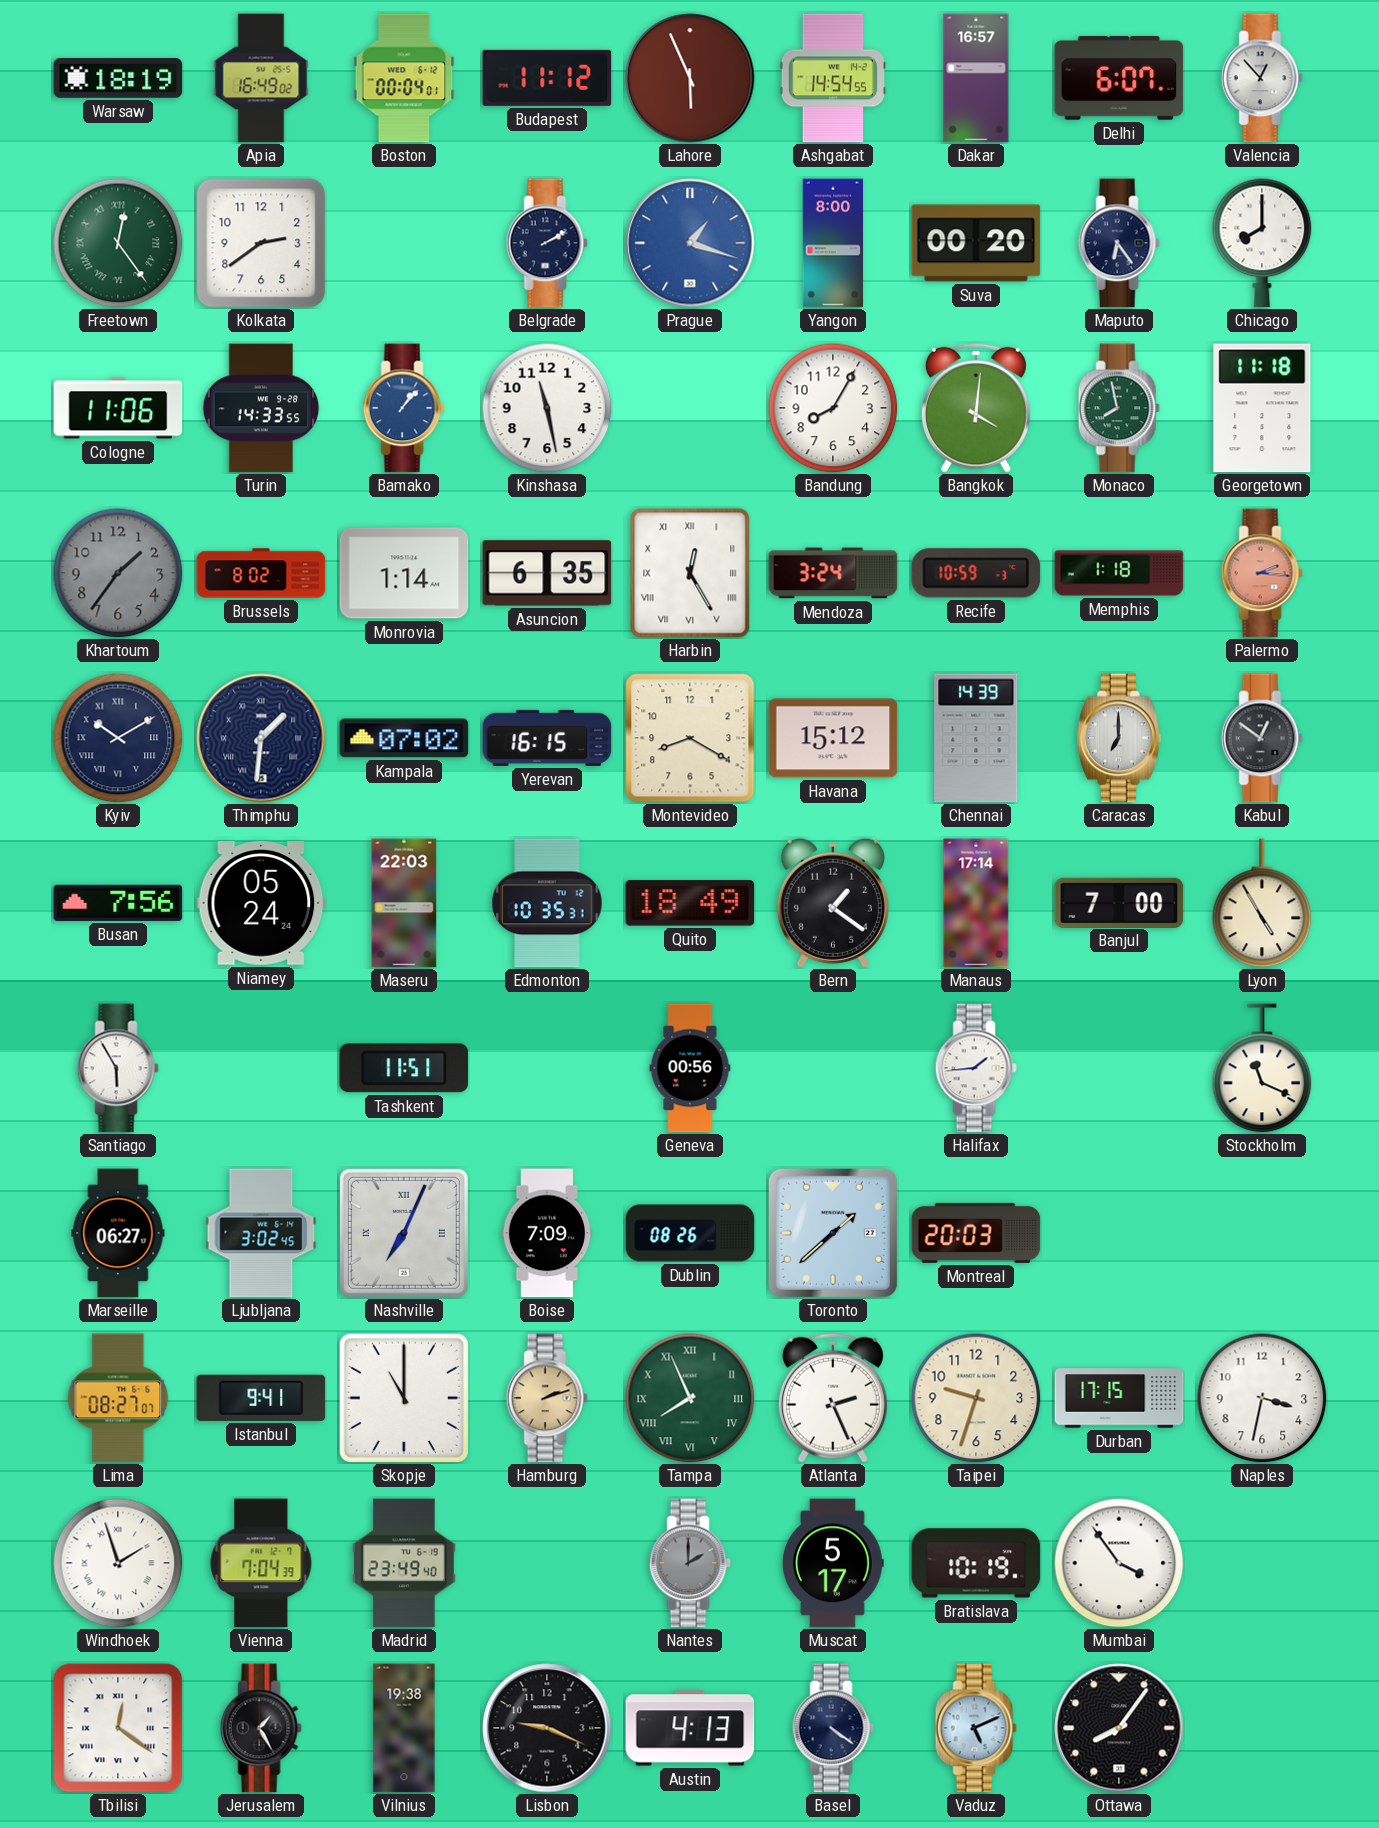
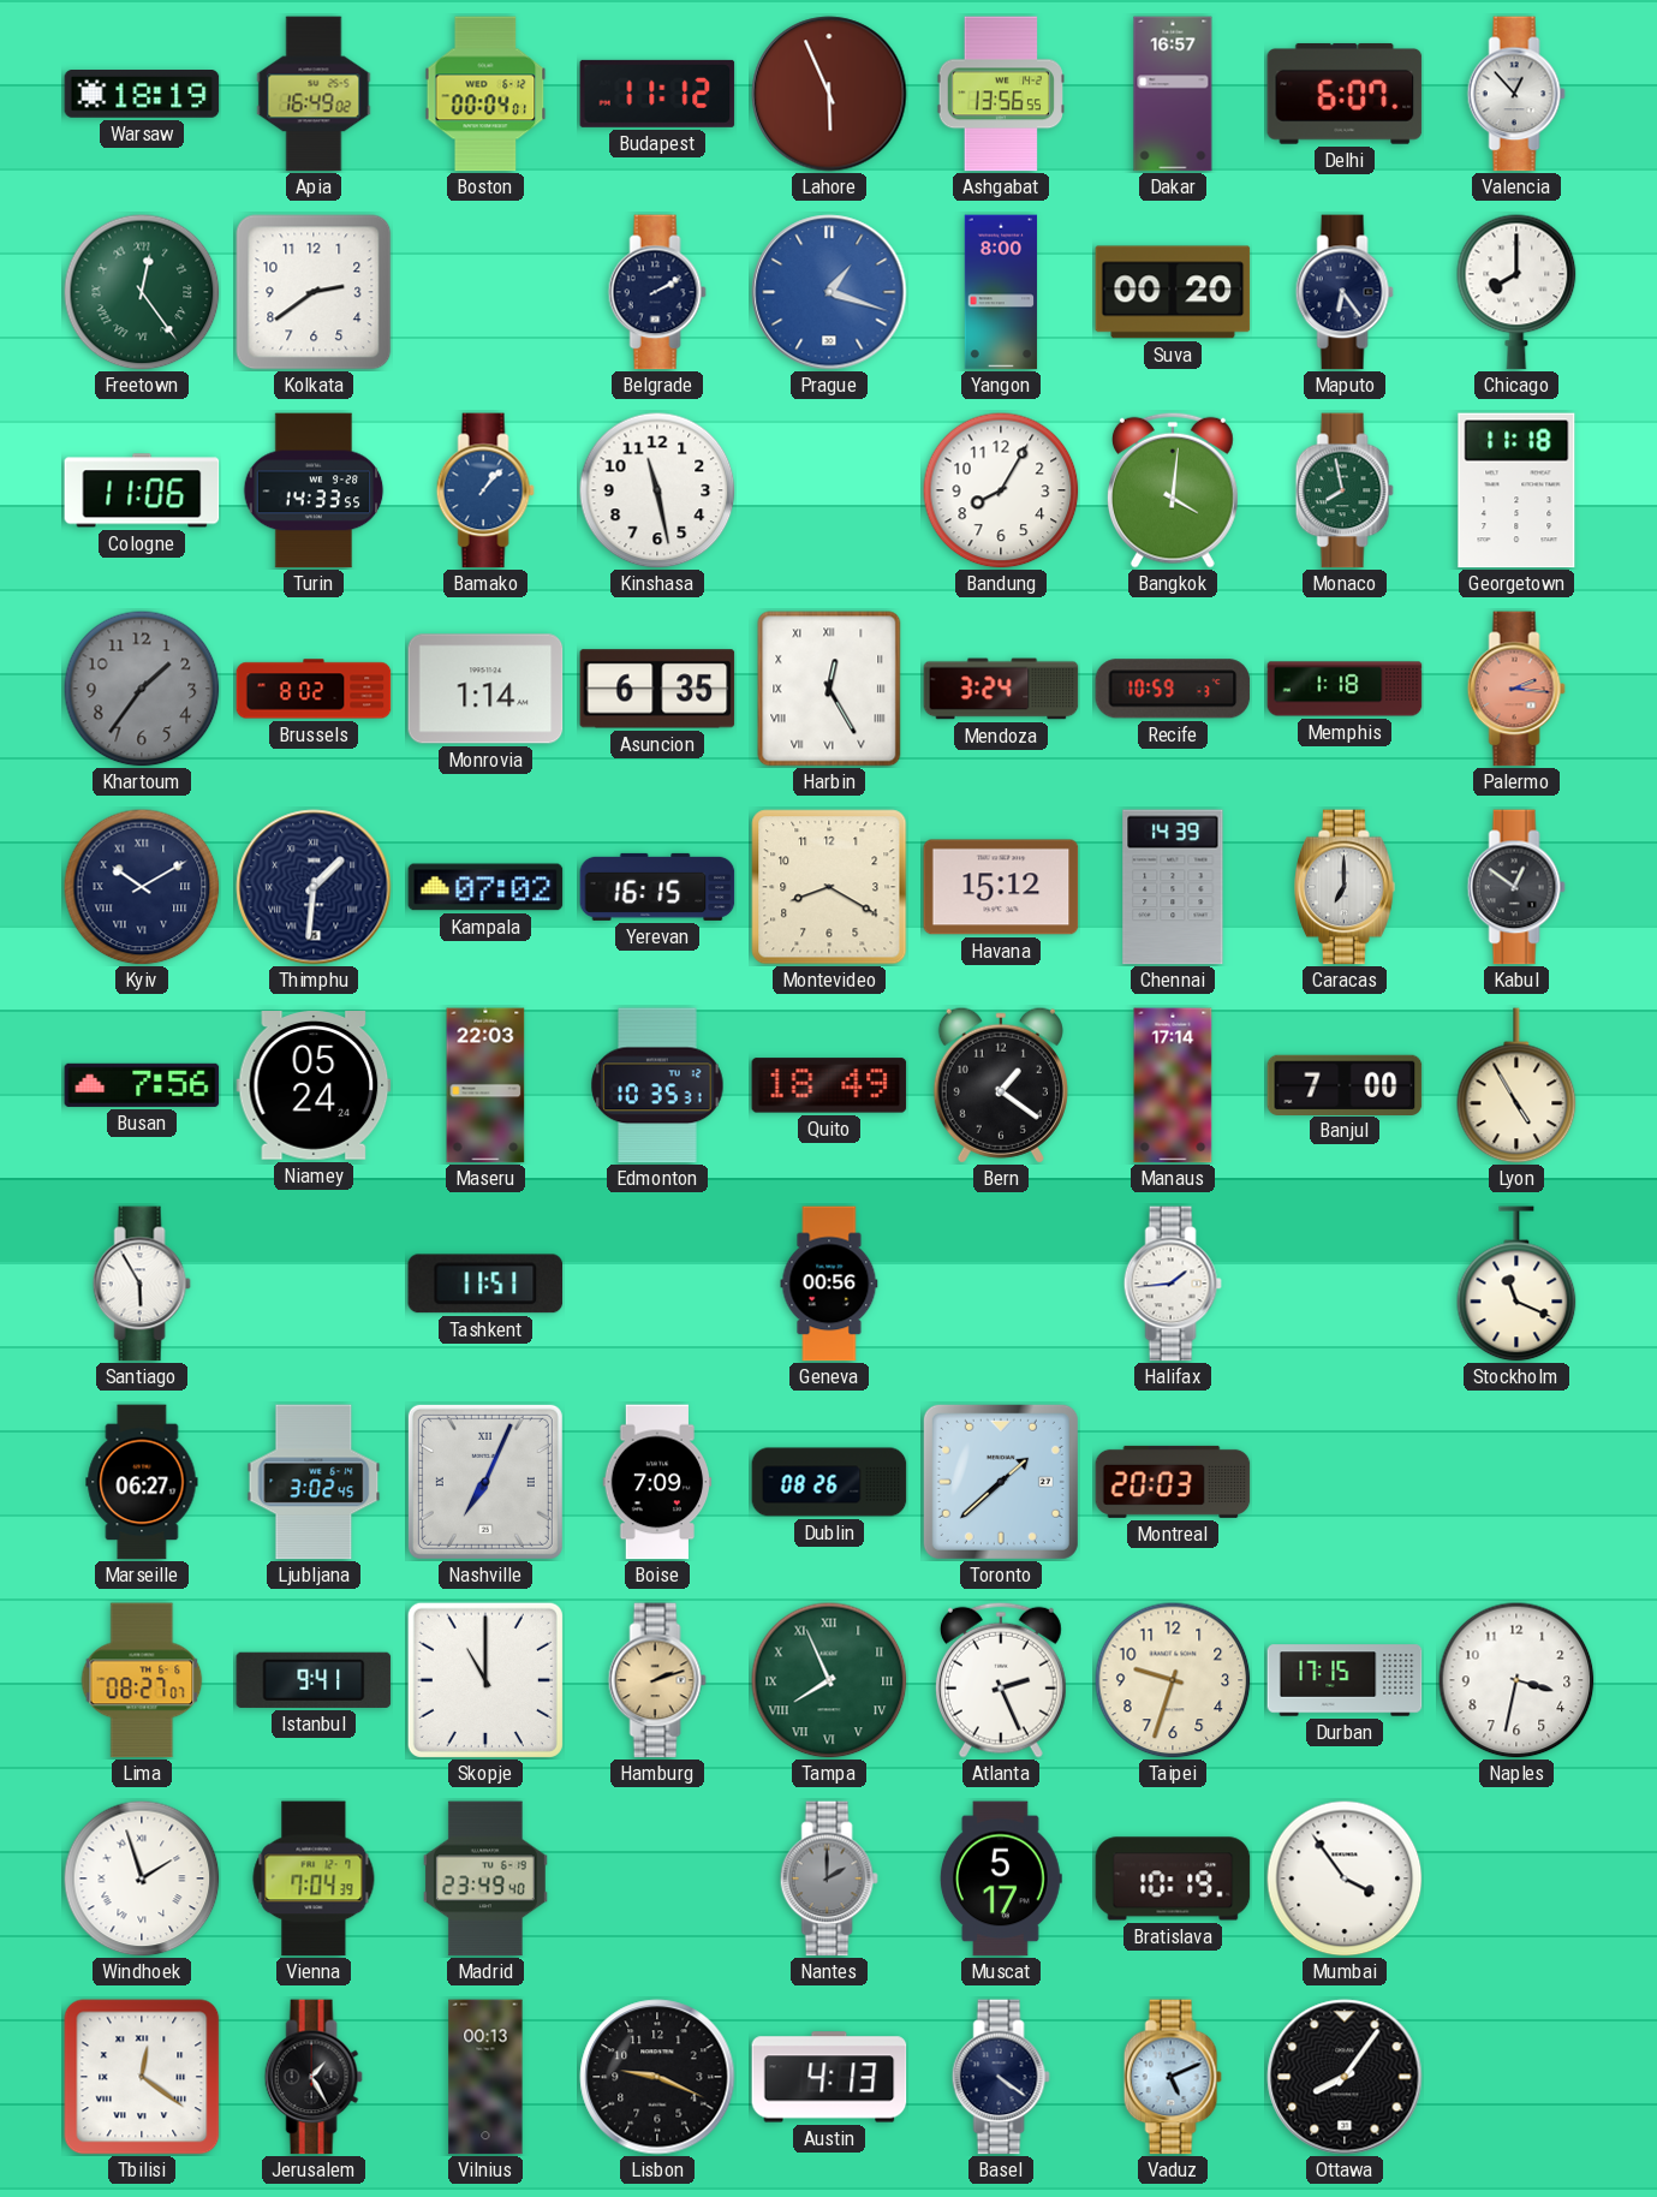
Ashgabat: 14:54 -> 13:56
Vilnius: 19:38 -> 00:13
